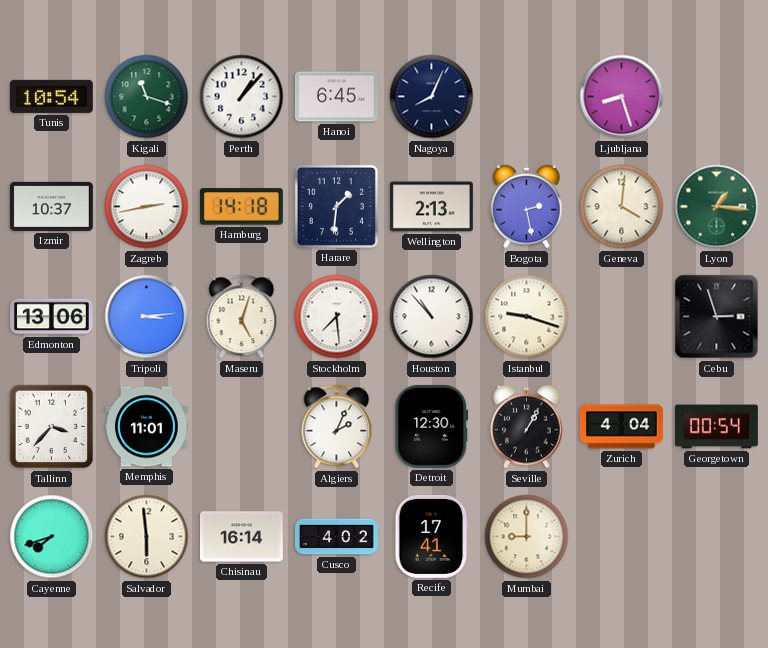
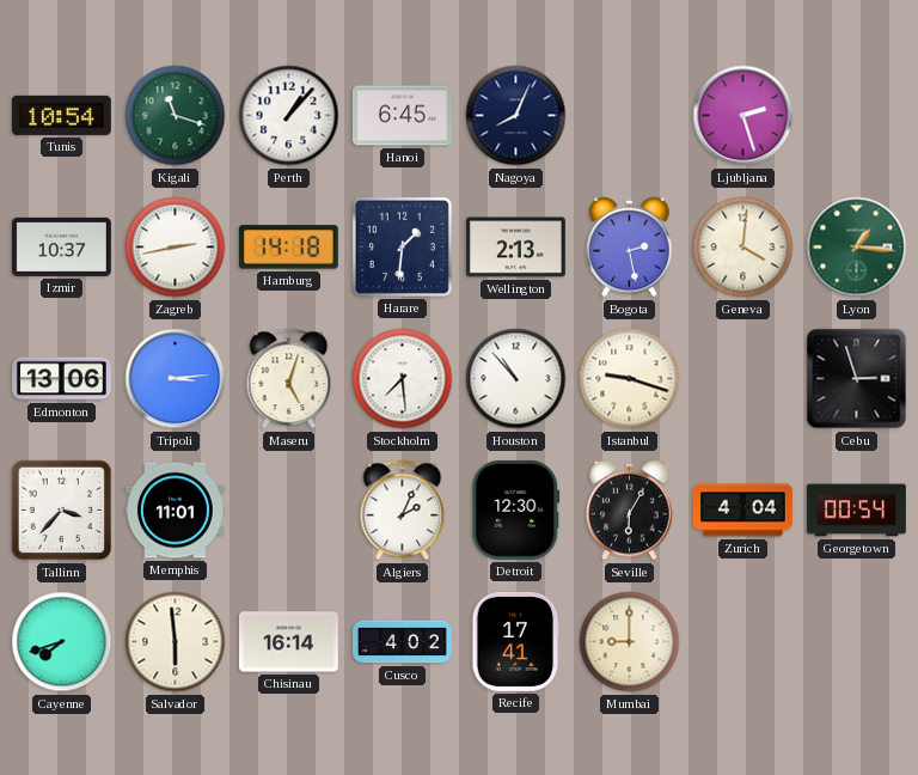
Ljubljana: 8:27 -> 2:27
Seville: 1:05 -> 6:05
